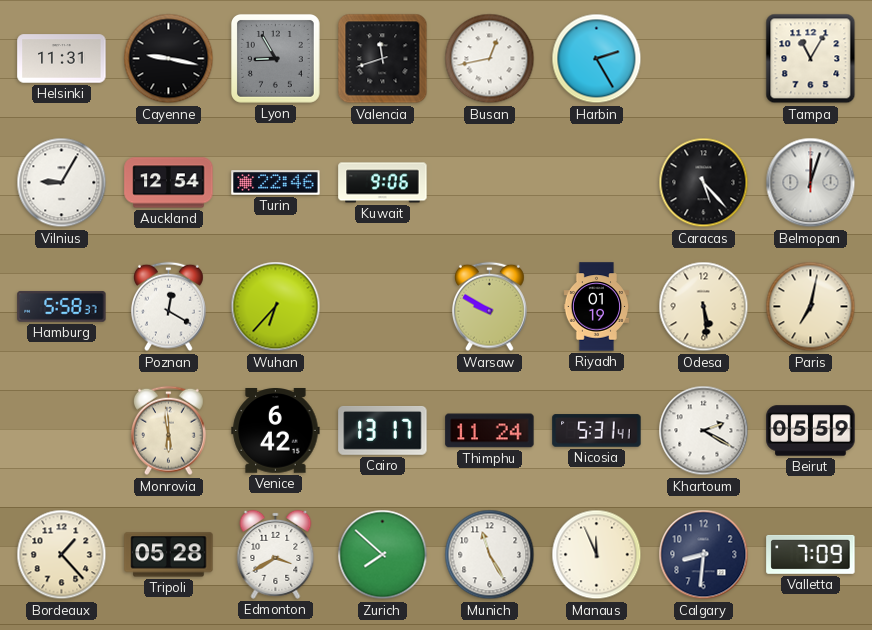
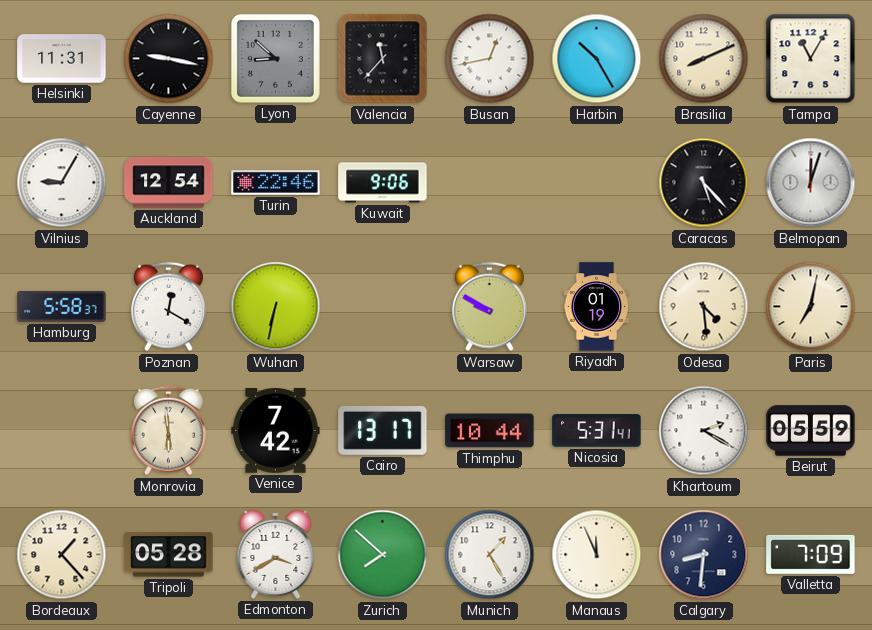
Lyon: 8:55 -> 8:52
Valencia: 11:42 -> 11:37
Harbin: 2:25 -> 10:25
Brasilia: none -> 8:11
Wuhan: 6:37 -> 6:32
Odesa: 5:29 -> 4:29
Venice: 6:42 -> 7:42
Thimphu: 11:24 -> 10:44
Munich: 11:25 -> 1:25
